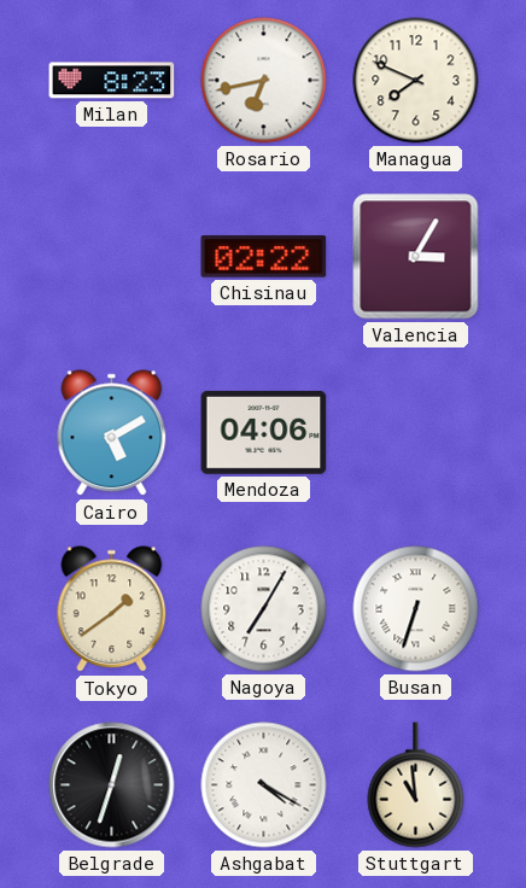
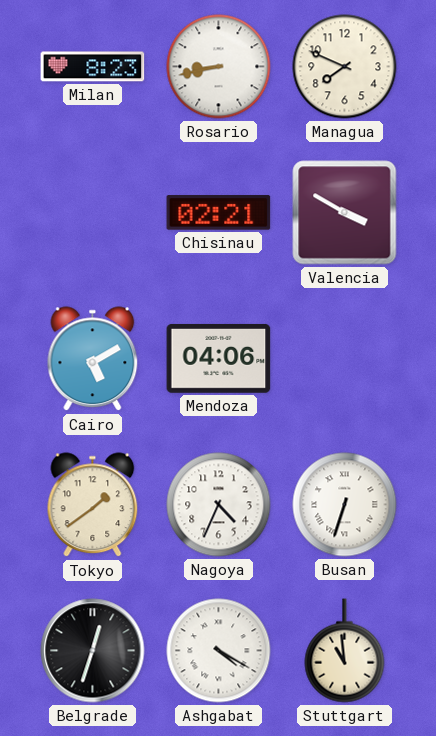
Rosario: 6:43 -> 8:43
Chisinau: 02:22 -> 02:21
Valencia: 3:05 -> 3:50
Nagoya: 7:05 -> 4:34
